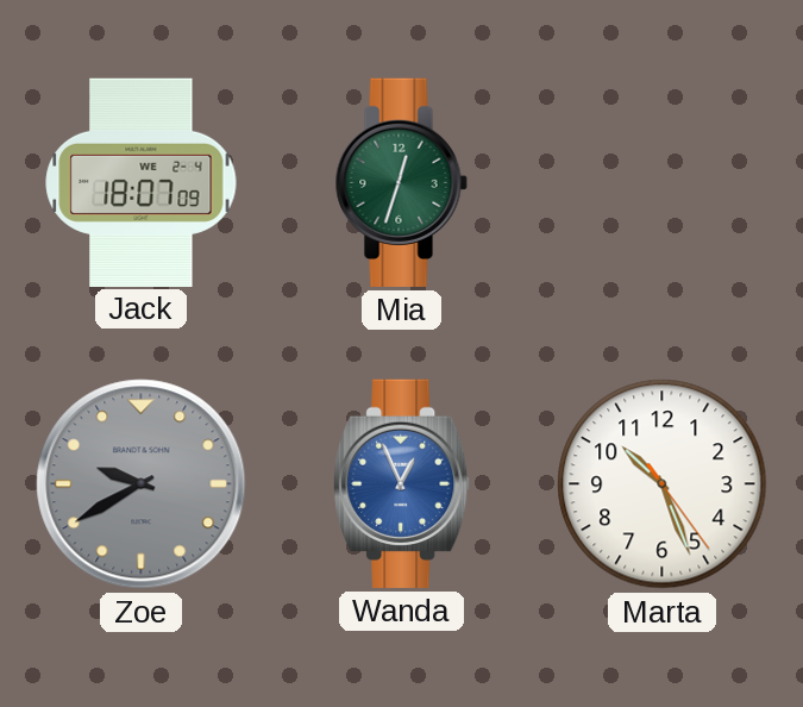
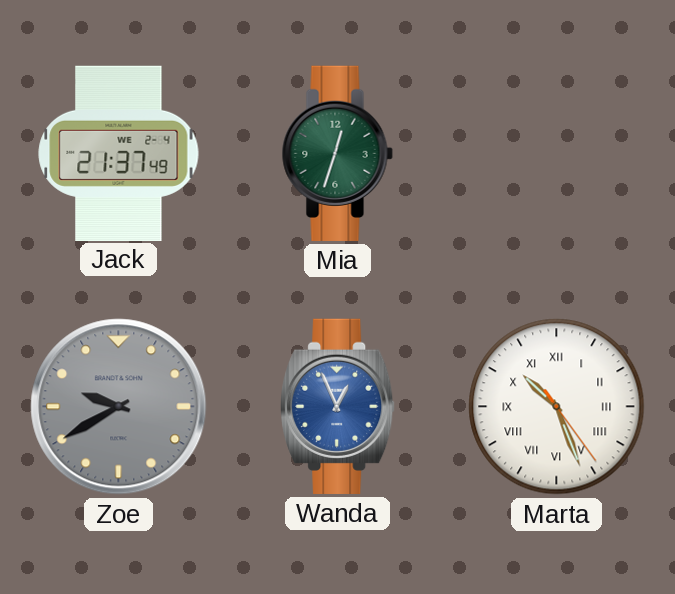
Jack: 18:07 -> 21:37
Marta numerals: Arabic -> Roman
